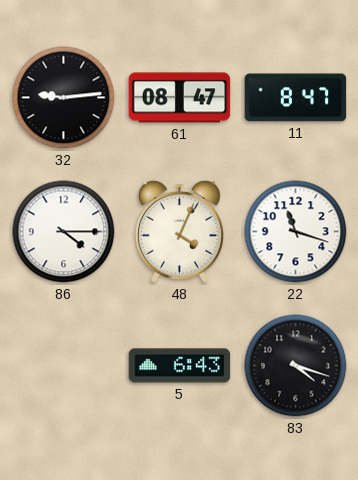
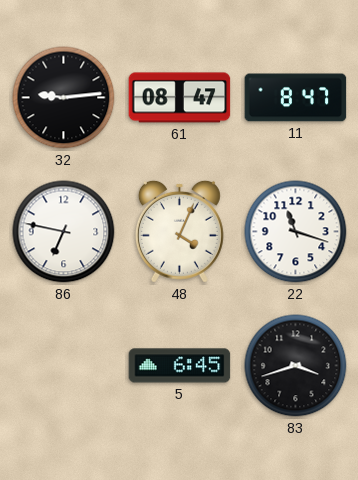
86: 4:15 -> 6:47
5: 6:43 -> 6:45
83: 4:18 -> 3:42
